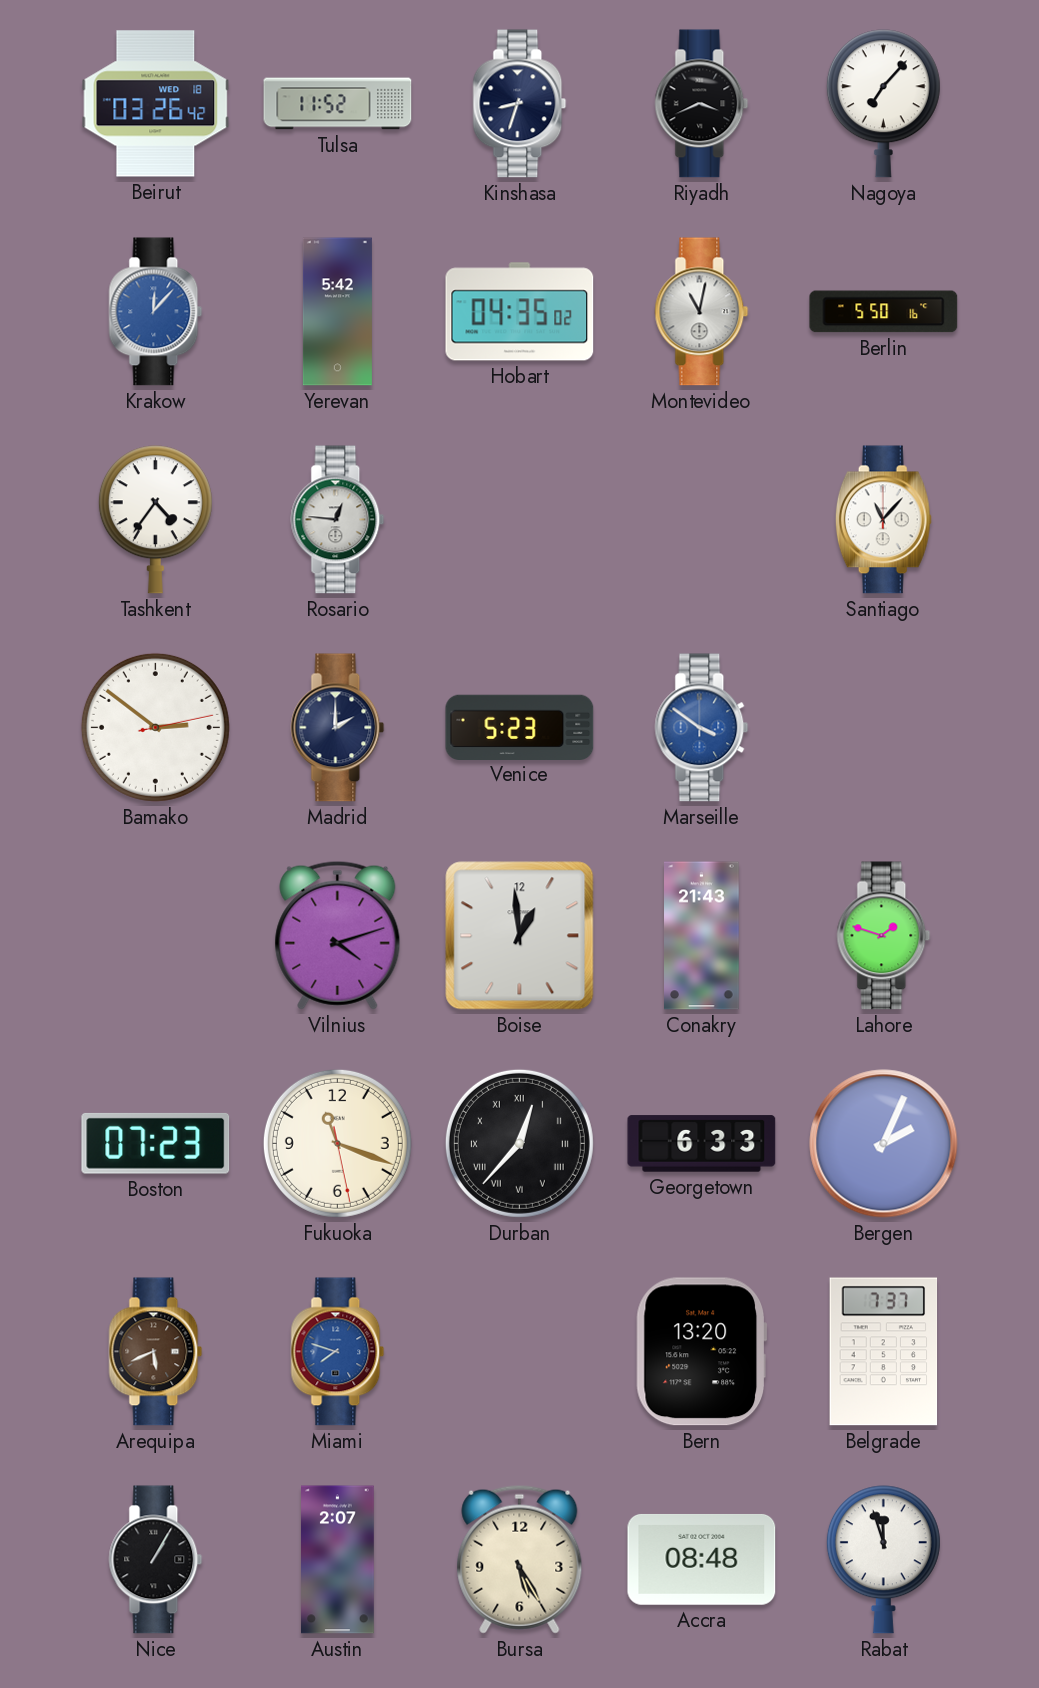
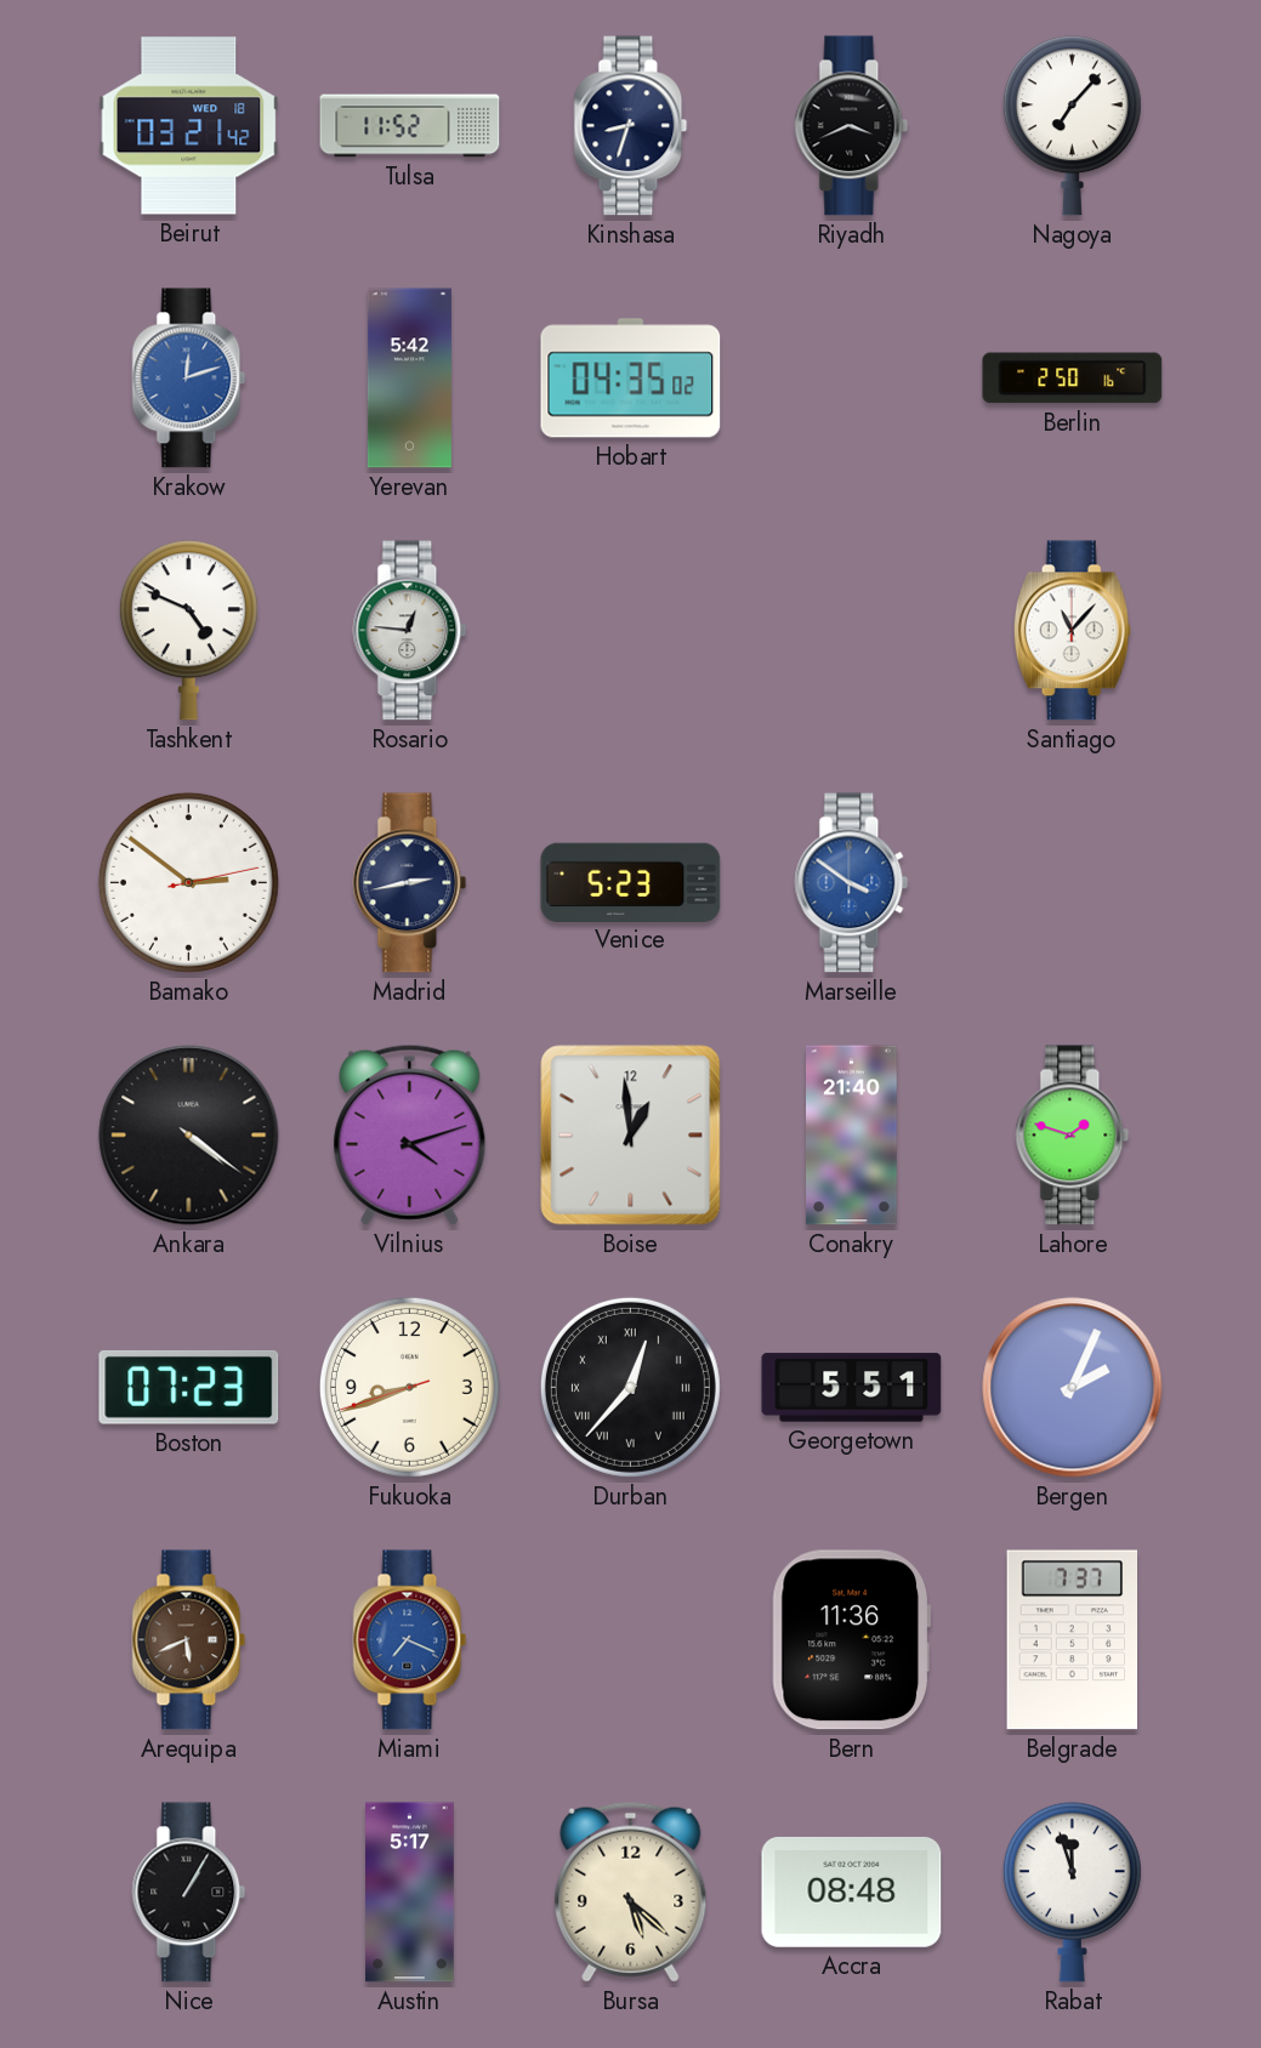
Beirut: 03:26 -> 03:21
Krakow: 12:07 -> 12:12
Montevideo: 11:02 -> none
Berlin: 5:50 -> 2:50
Tashkent: 4:36 -> 4:49
Madrid: 2:00 -> 2:43
Ankara: none -> 4:21
Conakry: 21:43 -> 21:40
Fukuoka: 11:18 -> 8:41
Georgetown: 6:33 -> 5:51
Miami: 7:48 -> 7:19
Bern: 13:20 -> 11:36
Austin: 2:07 -> 5:17
Bursa: 5:25 -> 5:22
